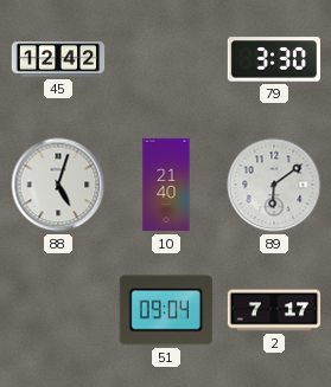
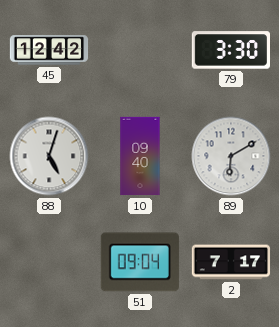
10: 21:40 -> 09:40
89: 6:09 -> 6:10
